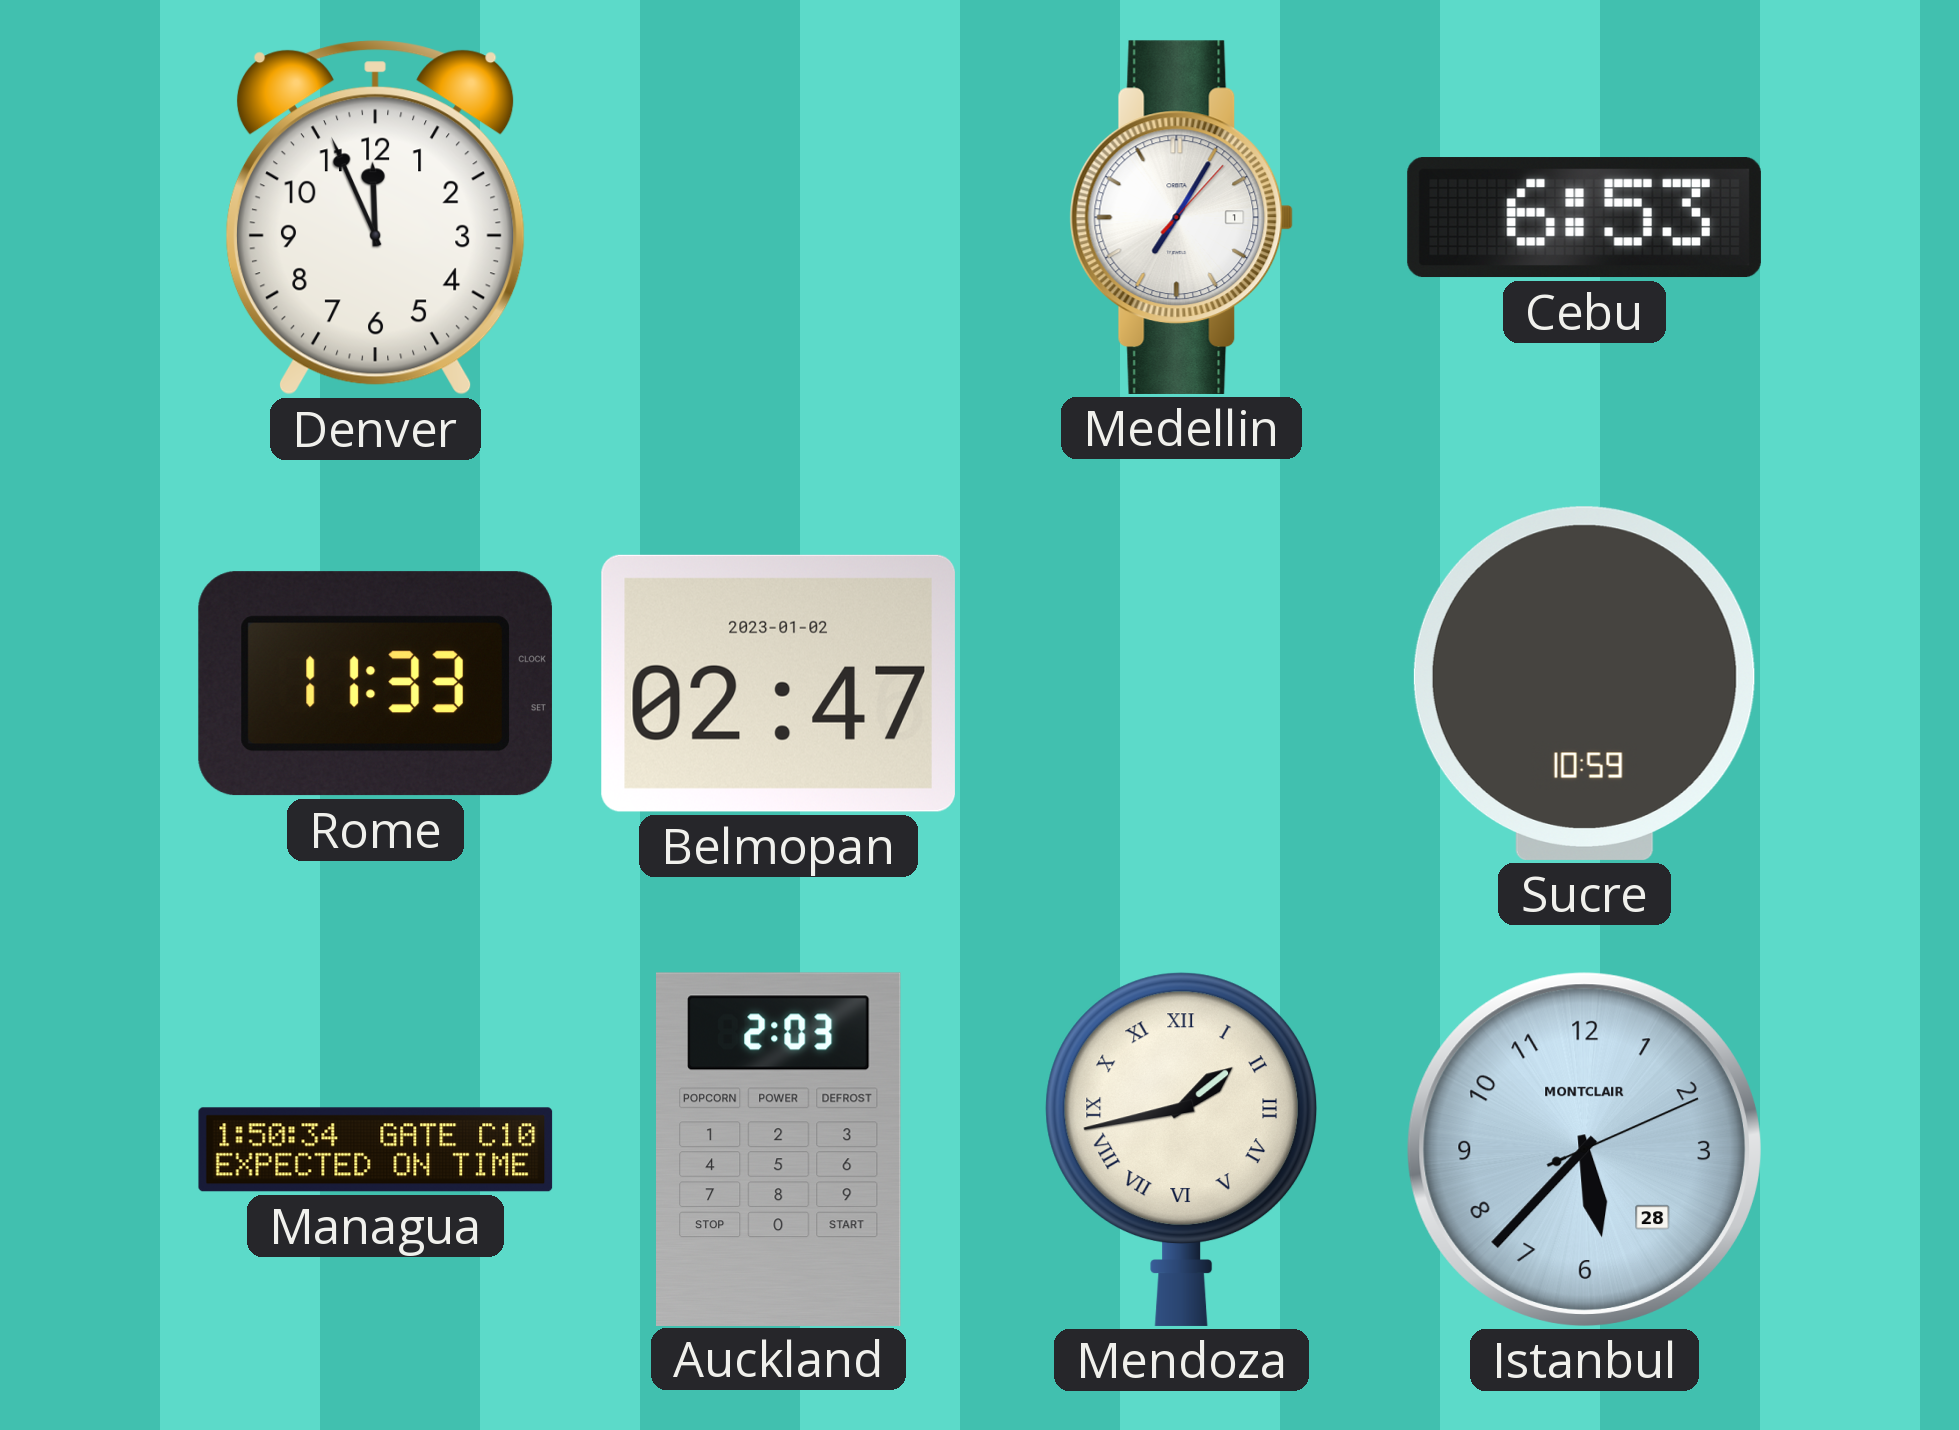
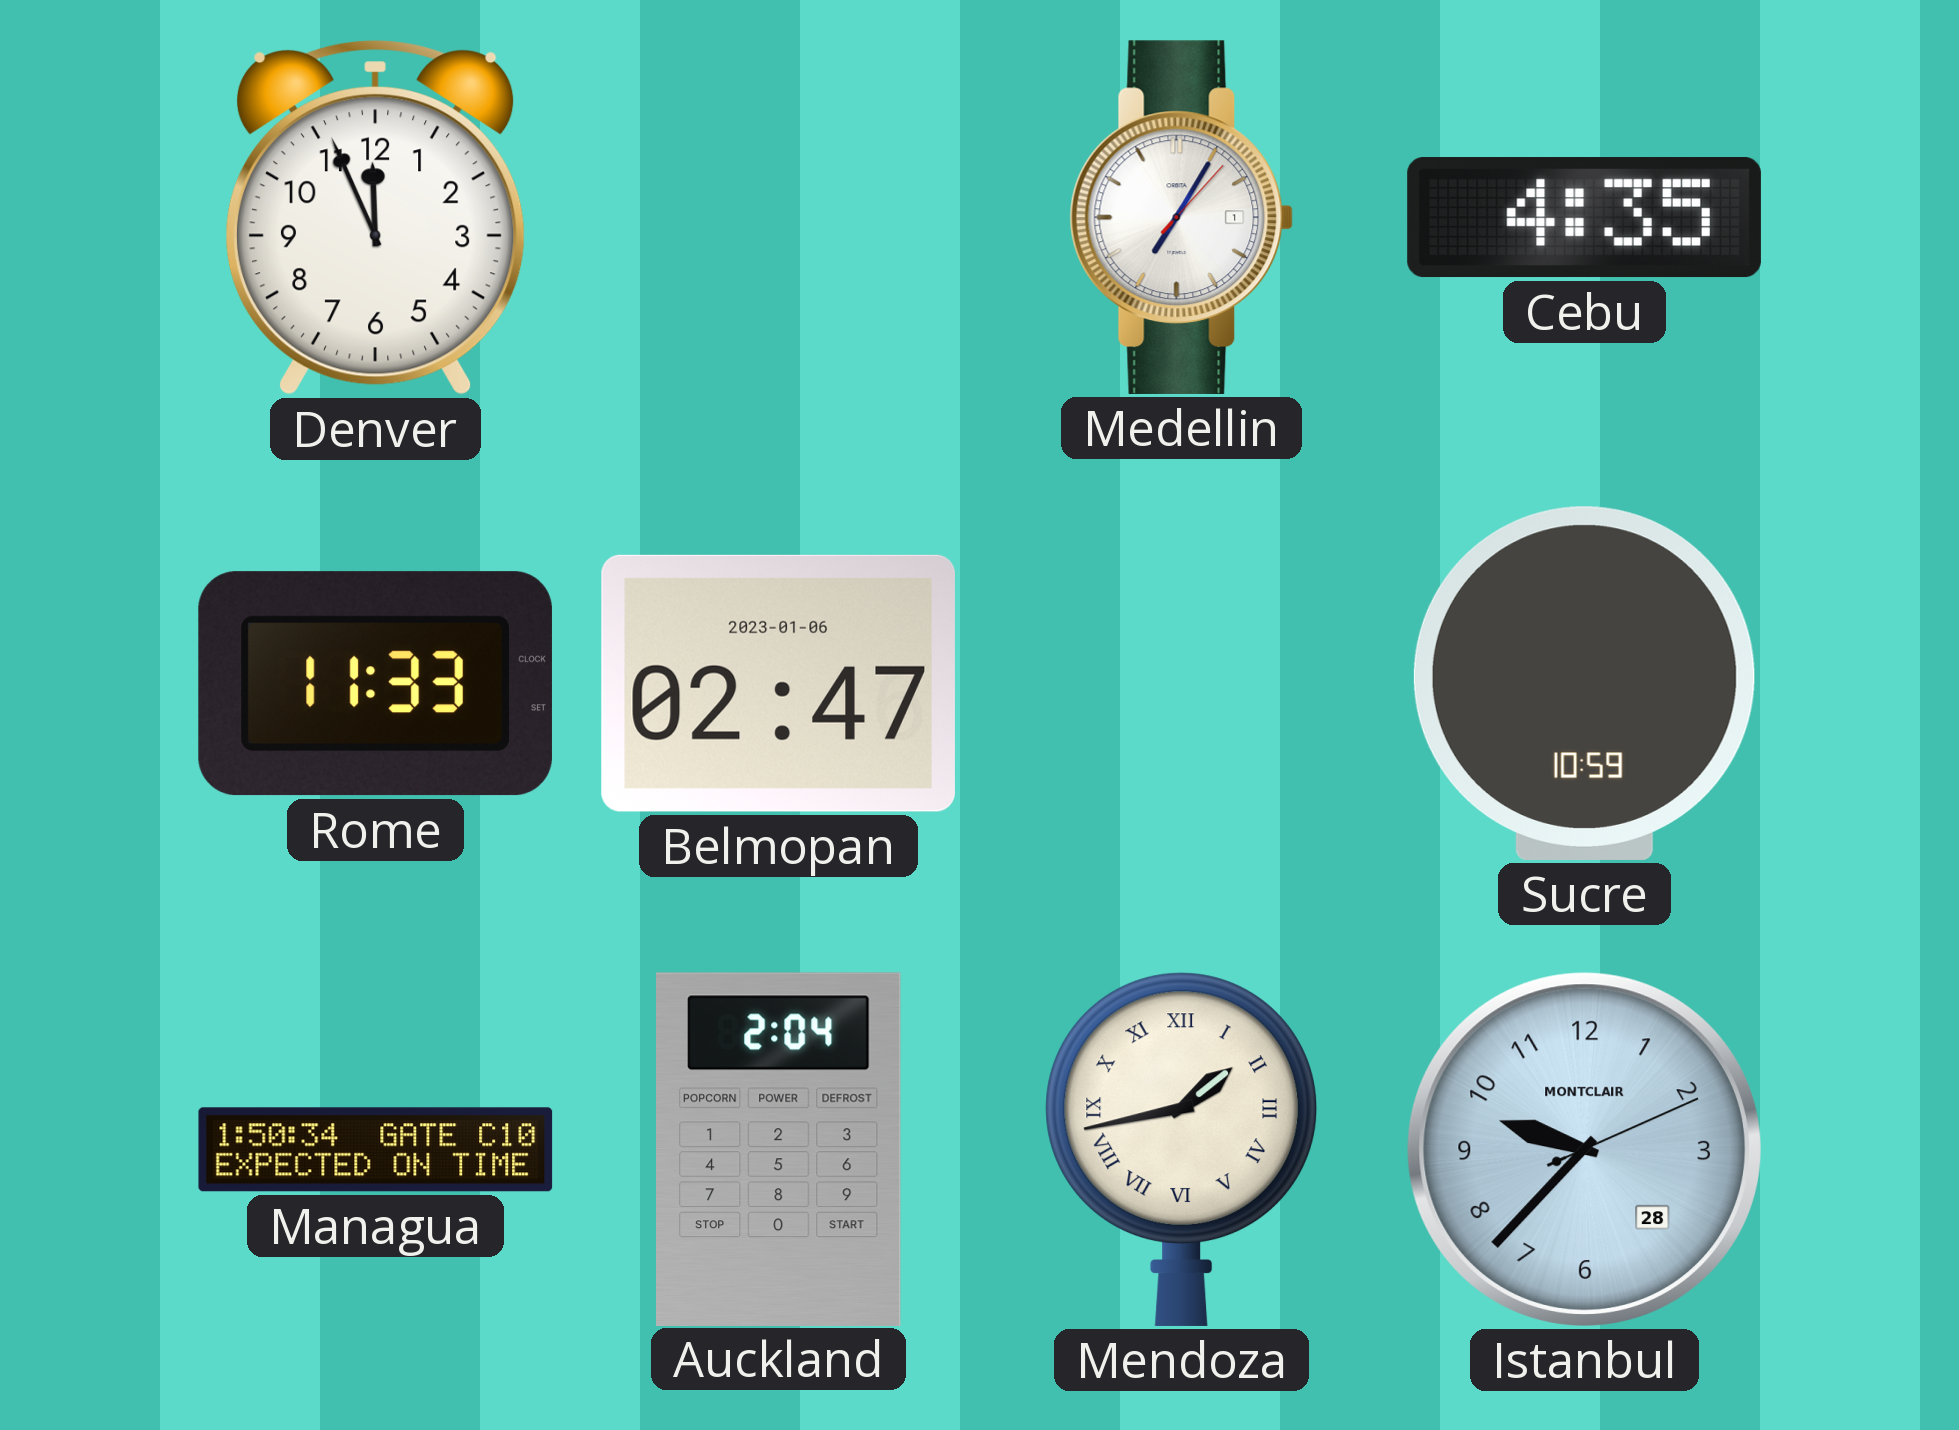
Cebu: 6:53 -> 4:35
Belmopan date: 2023-01-02 -> 2023-01-06
Auckland: 2:03 -> 2:04
Istanbul: 5:37 -> 9:37
